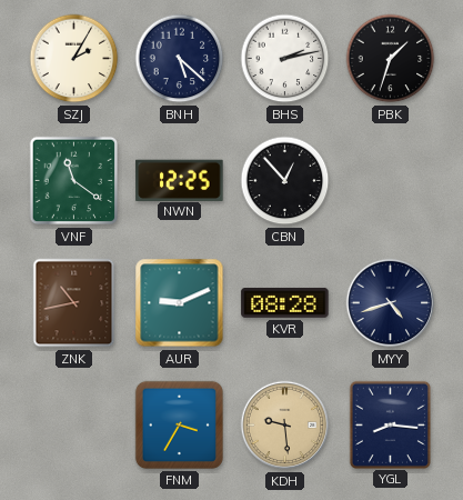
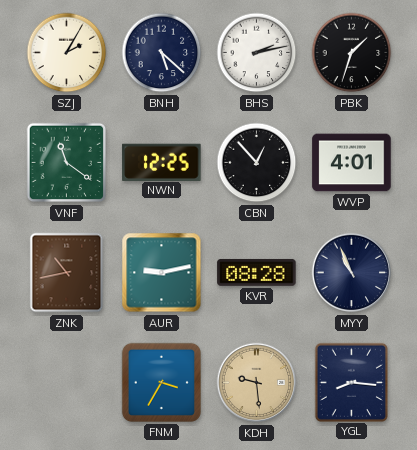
WVP: none -> 4:01
AUR: 9:11 -> 9:13
MYY: 4:42 -> 10:56
